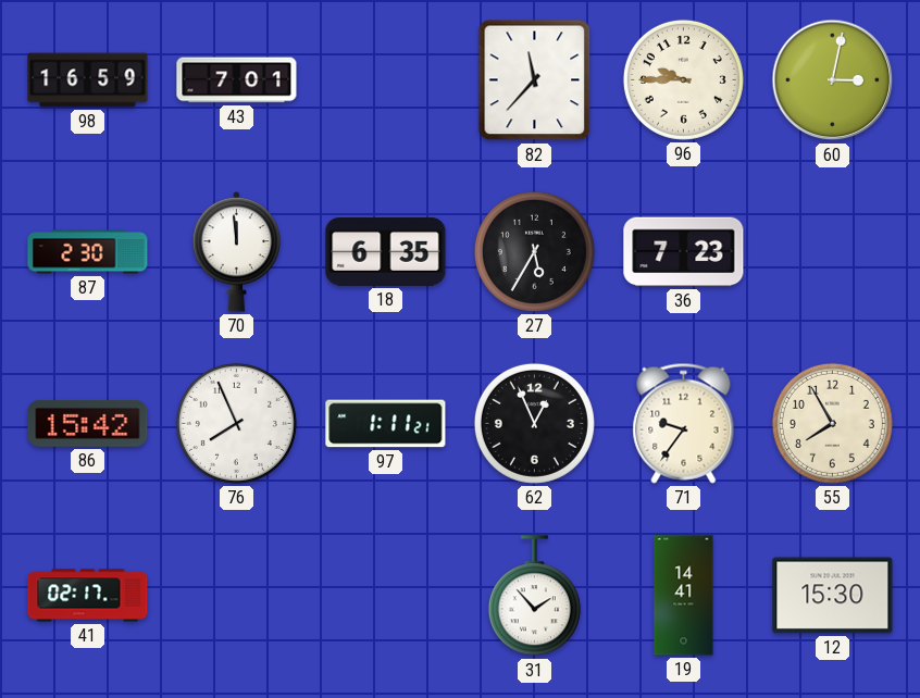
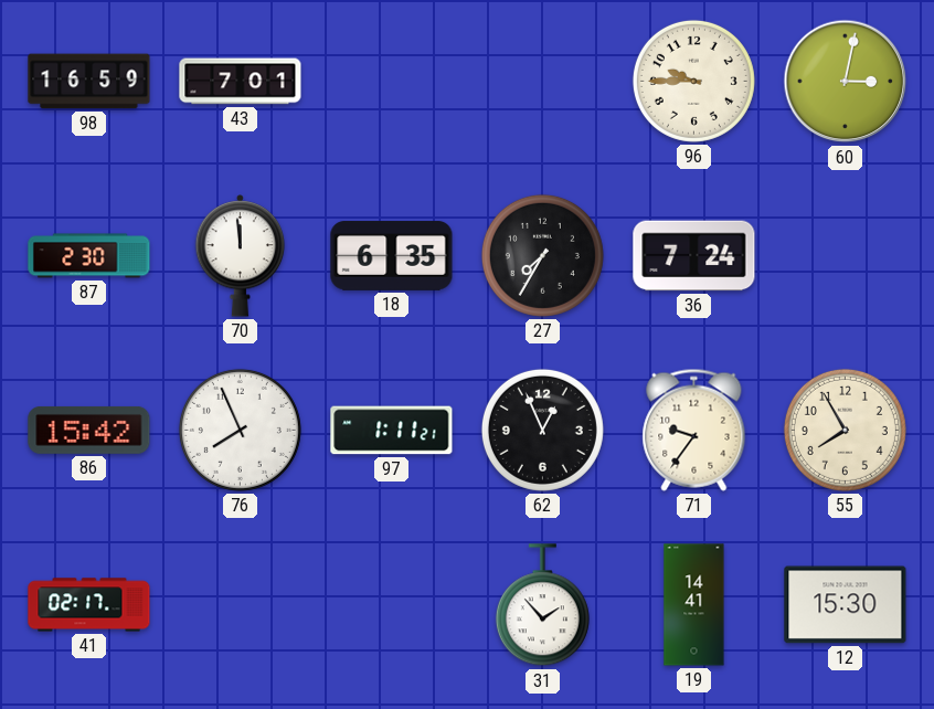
82: 11:37 -> none
27: 5:35 -> 7:35
36: 7:23 -> 7:24
